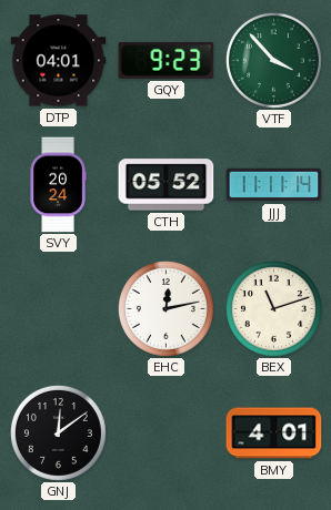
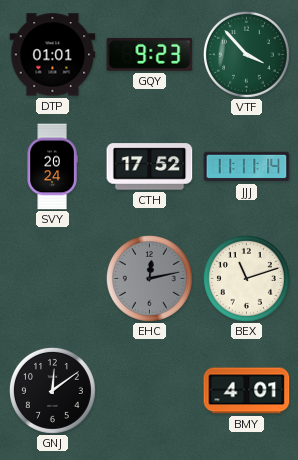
DTP: 04:01 -> 01:01
CTH: 05:52 -> 17:52
EHC dial: white -> grey
